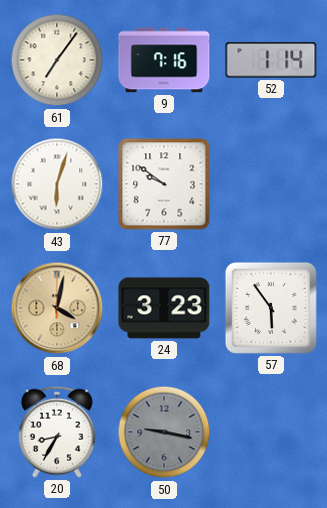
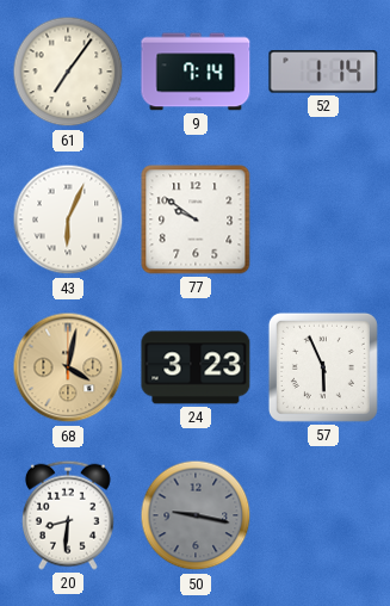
9: 7:16 -> 7:14
43: 6:03 -> 6:04
57: 5:54 -> 5:56
20: 8:35 -> 8:31
